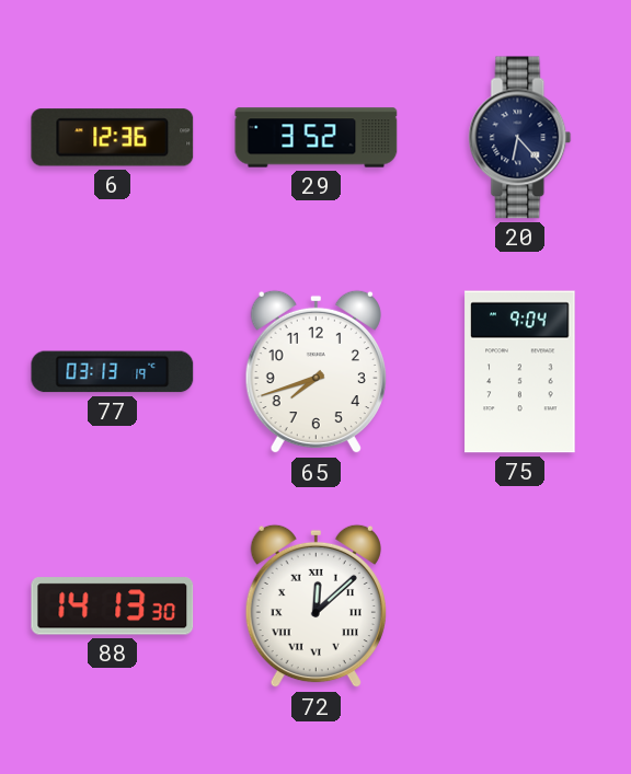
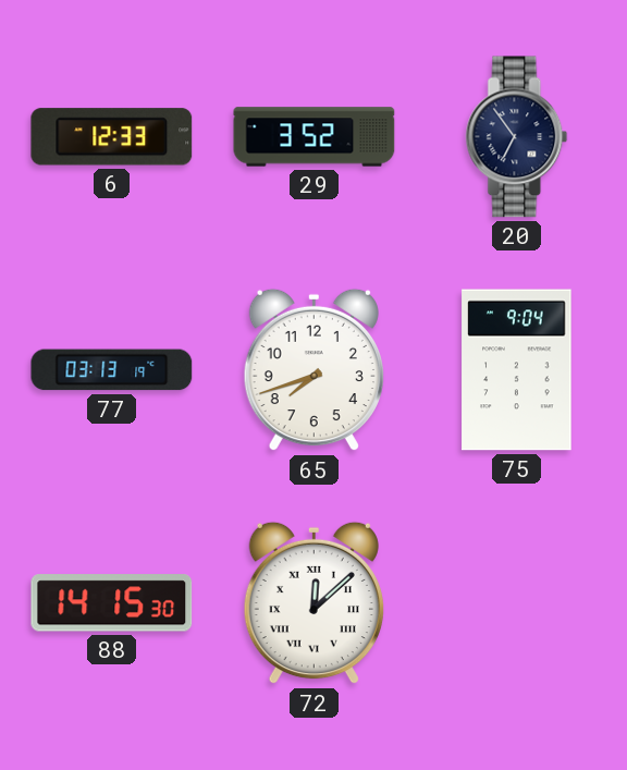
6: 12:36 -> 12:33
20: 6:23 -> 6:54
88: 14:13 -> 14:15
